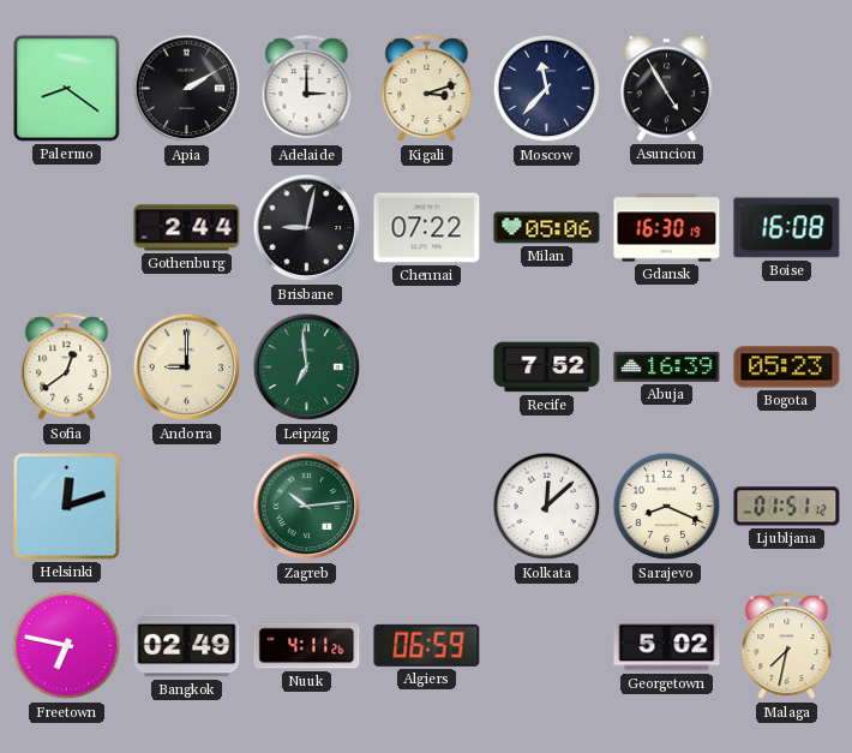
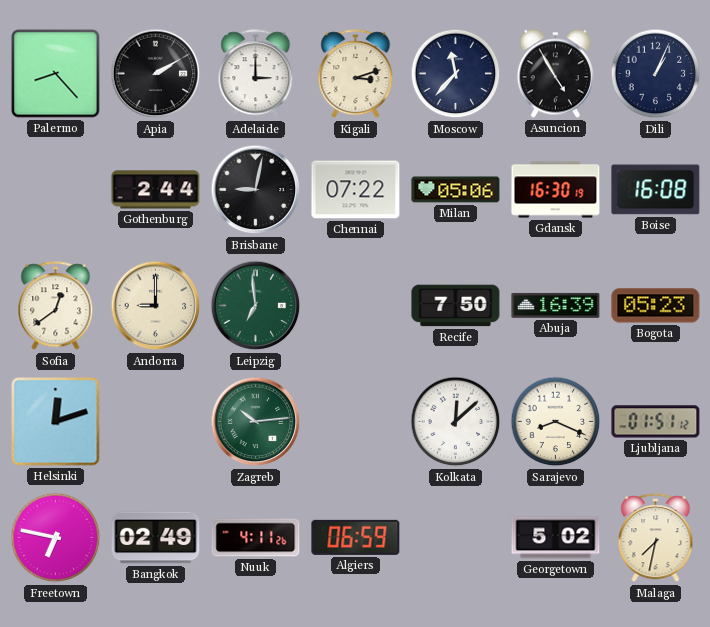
Palermo: 8:21 -> 8:23
Dili: none -> 1:04
Recife: 7:52 -> 7:50
